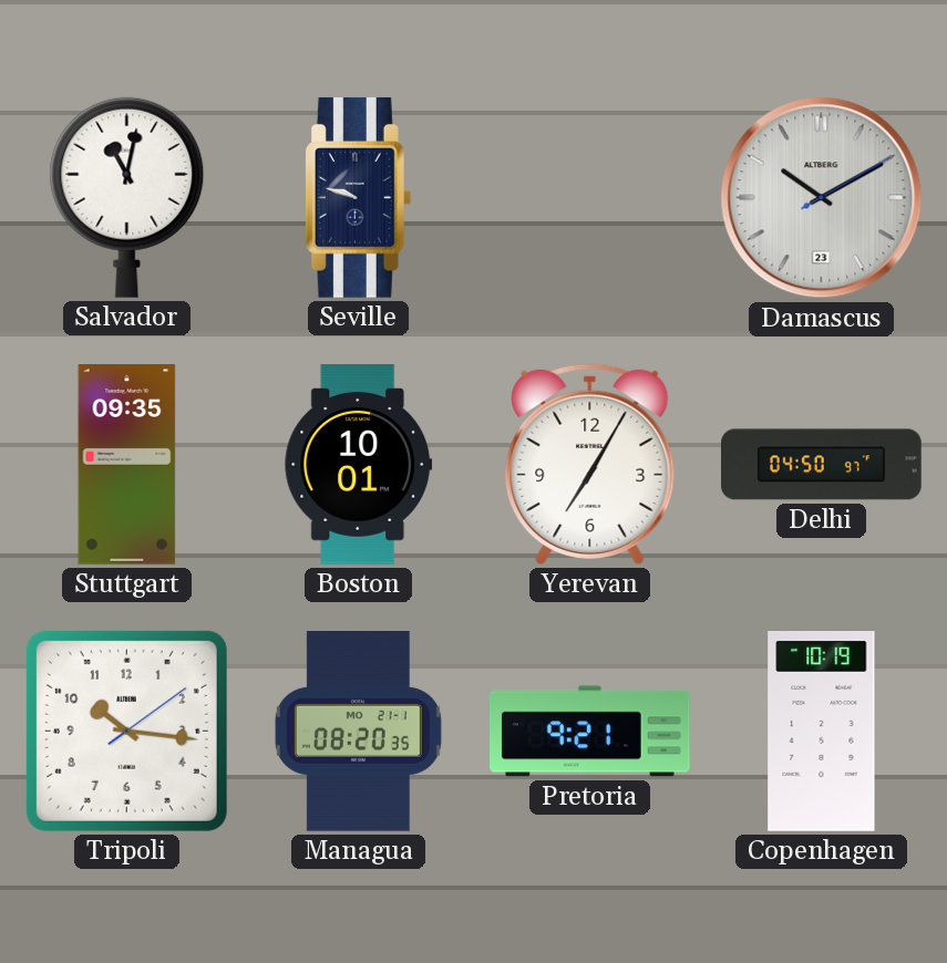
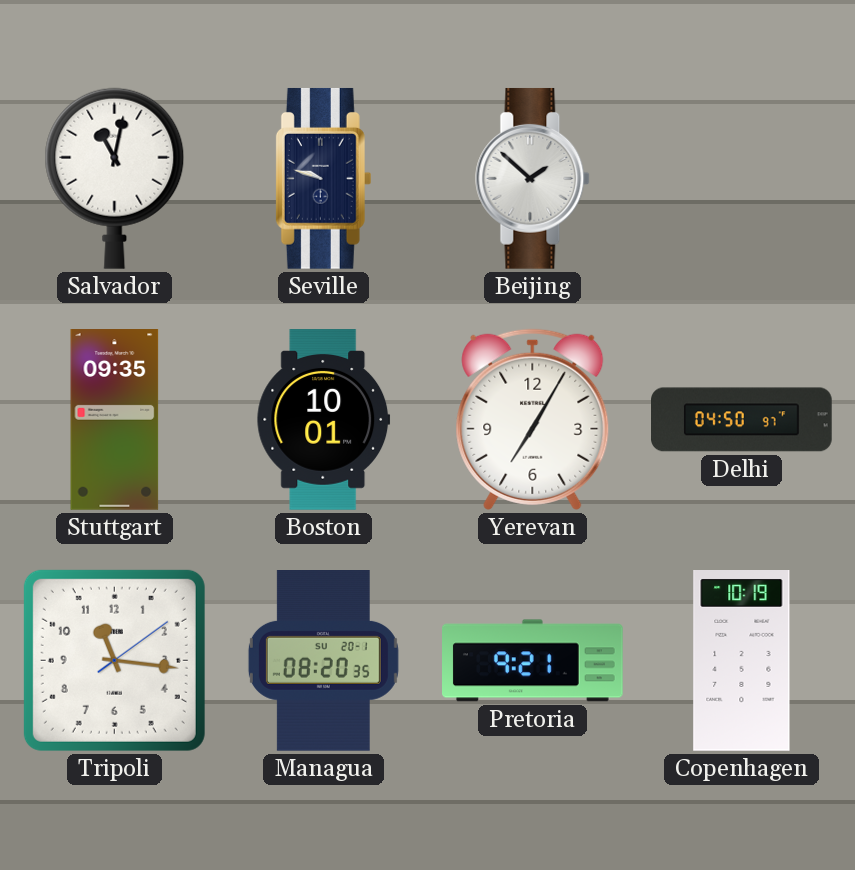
Beijing: none -> 1:52
Damascus: 10:10 -> none
Tripoli: 10:16 -> 11:16
Managua date: MO 21-1 -> SU 20-1
